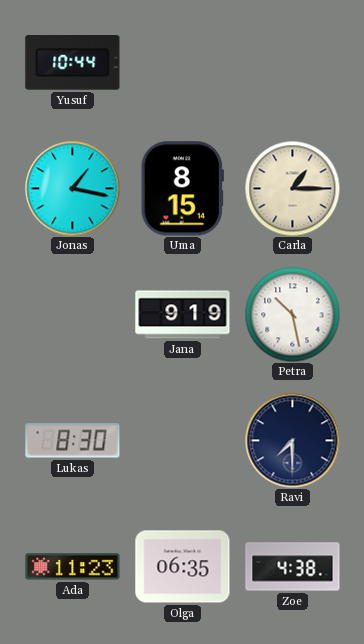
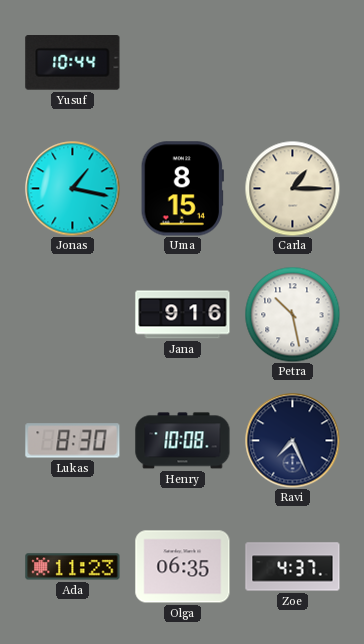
Jana: 9:19 -> 9:16
Henry: none -> 10:08
Ravi: 7:30 -> 7:26
Zoe: 4:38 -> 4:37
